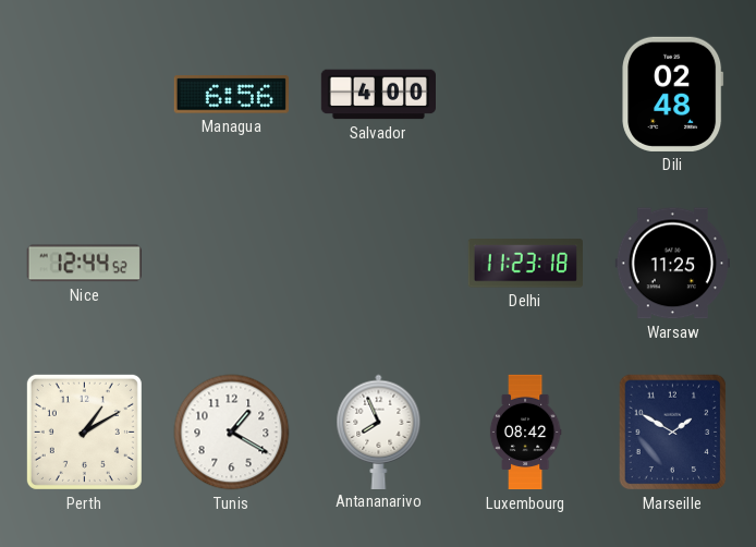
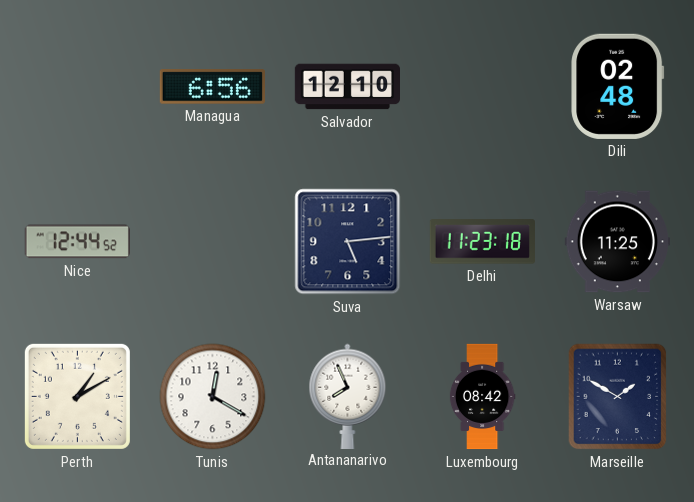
Salvador: 4:00 -> 12:10
Suva: none -> 5:14
Tunis: 1:20 -> 12:20
